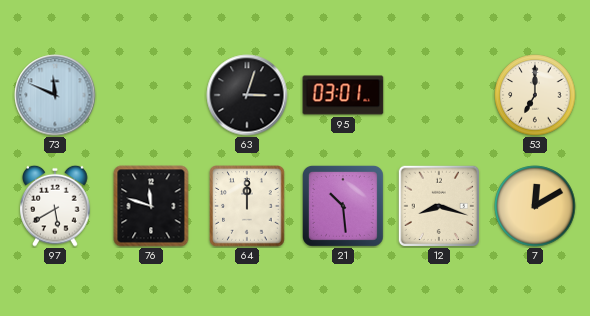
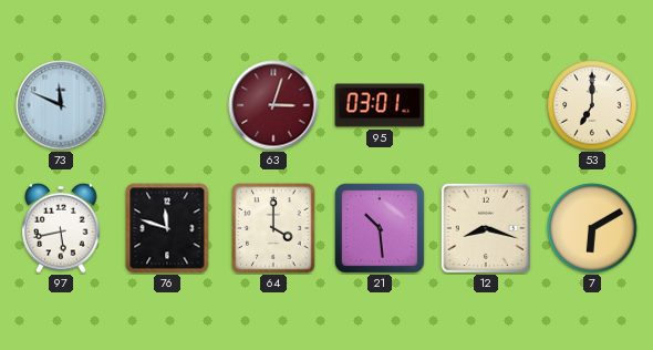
63 dial: black -> burgundy
97: 5:40 -> 5:43
64: 12:00 -> 4:00
7: 12:10 -> 6:10
